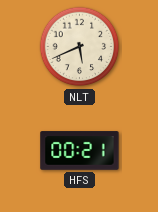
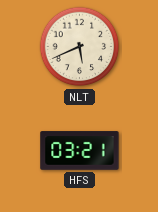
HFS: 00:21 -> 03:21
